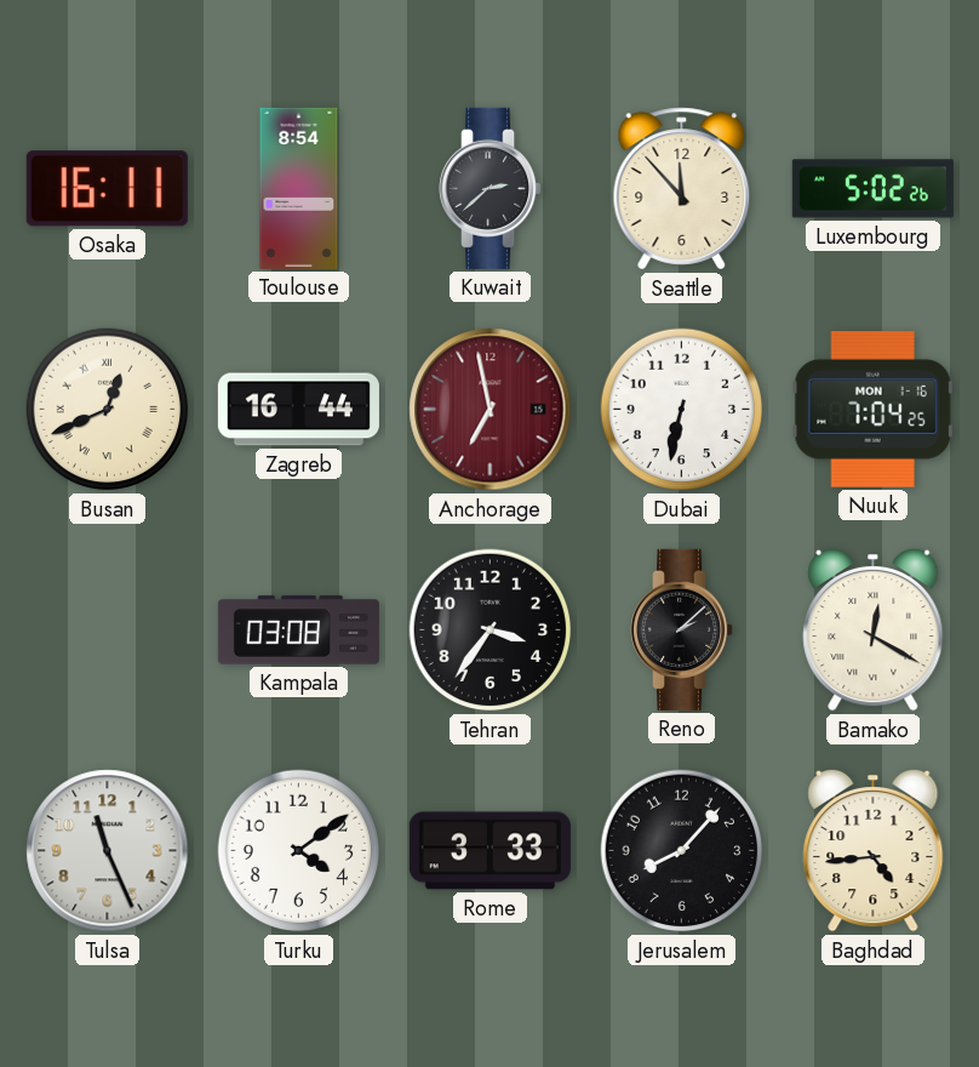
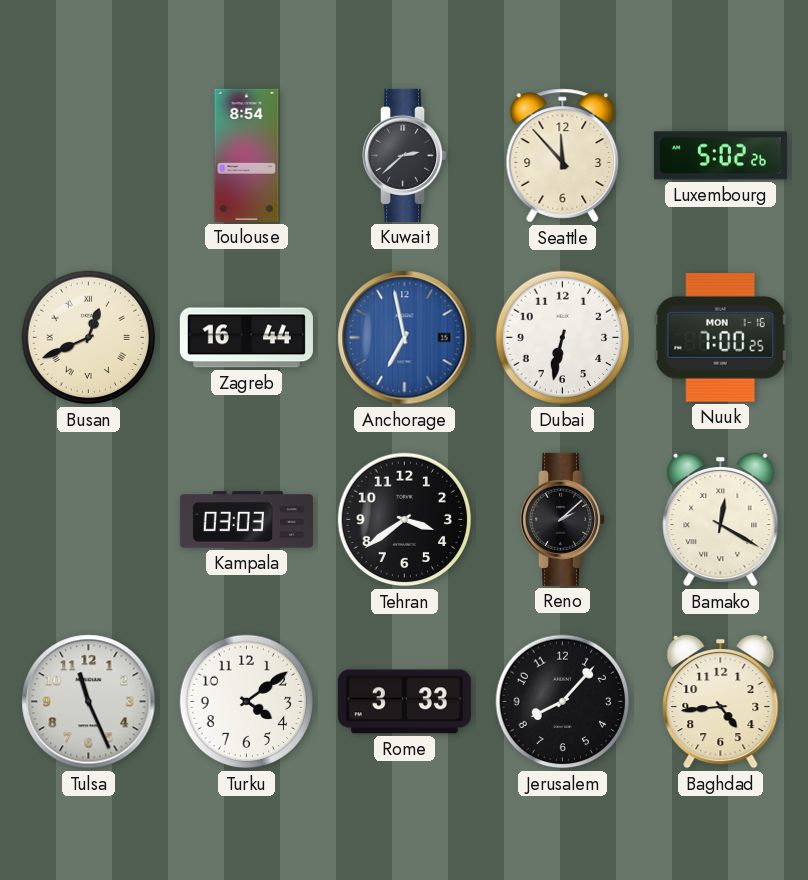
Osaka: 16:11 -> none
Anchorage dial: burgundy -> blue
Nuuk: 7:04 -> 7:00
Kampala: 03:08 -> 03:03
Tehran: 3:36 -> 3:39
